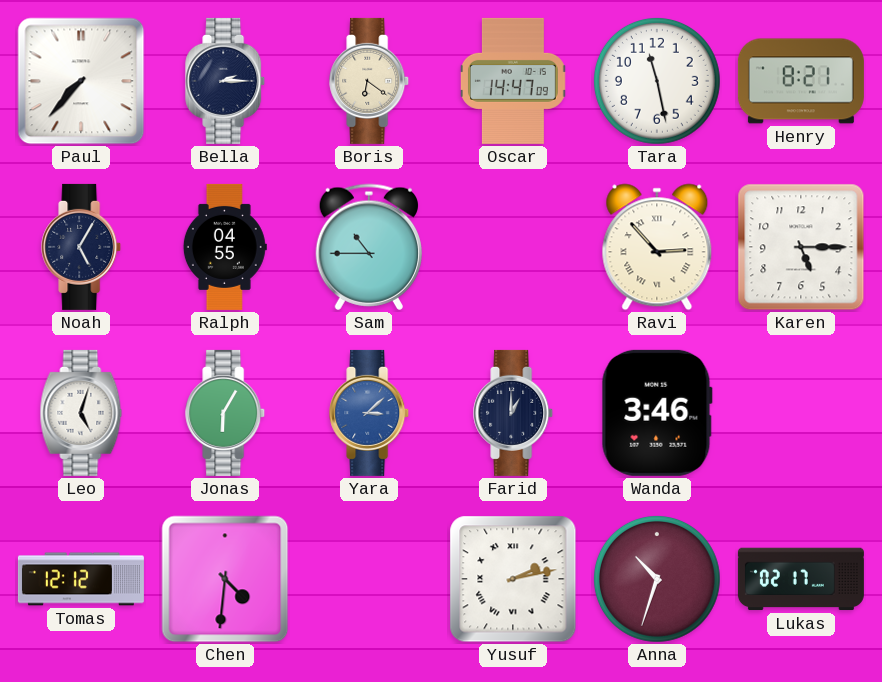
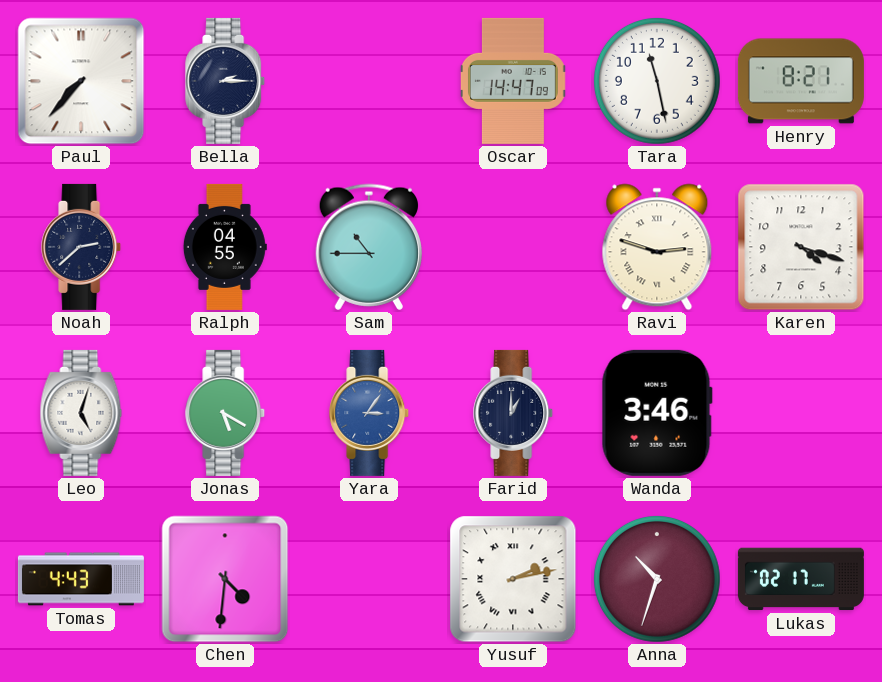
Boris: 6:21 -> none
Noah: 5:05 -> 2:38
Ravi: 2:53 -> 2:48
Karen: 5:15 -> 4:18
Jonas: 6:05 -> 5:20
Yara: 3:08 -> 3:06
Tomas: 12:12 -> 4:43
